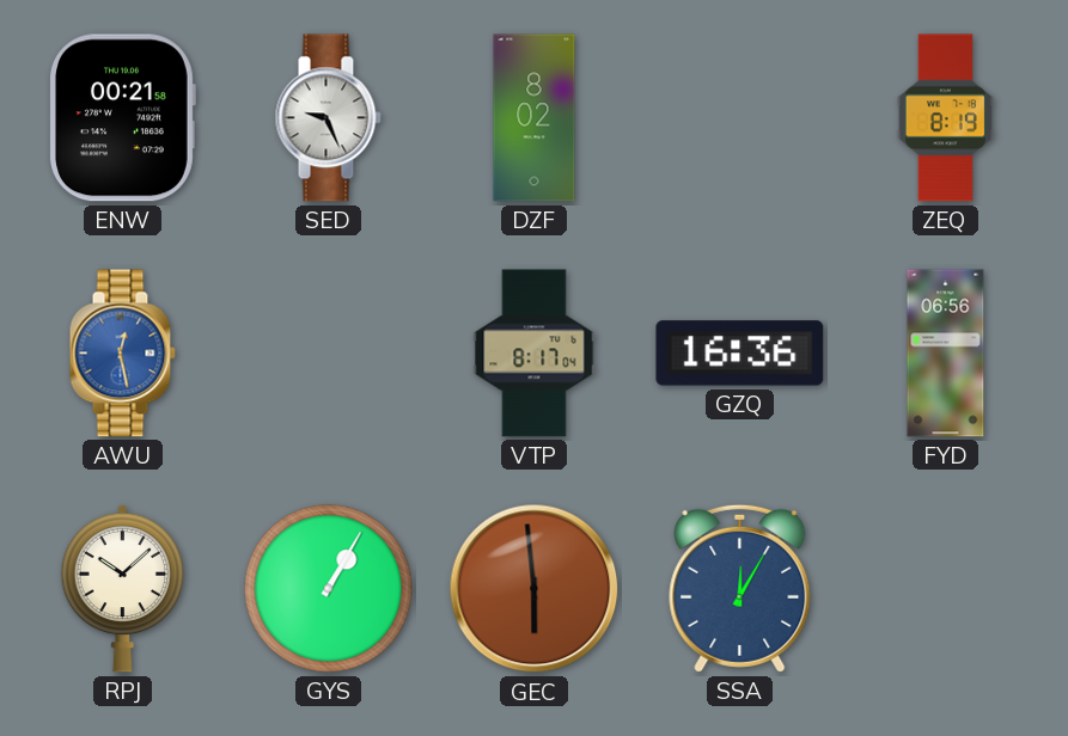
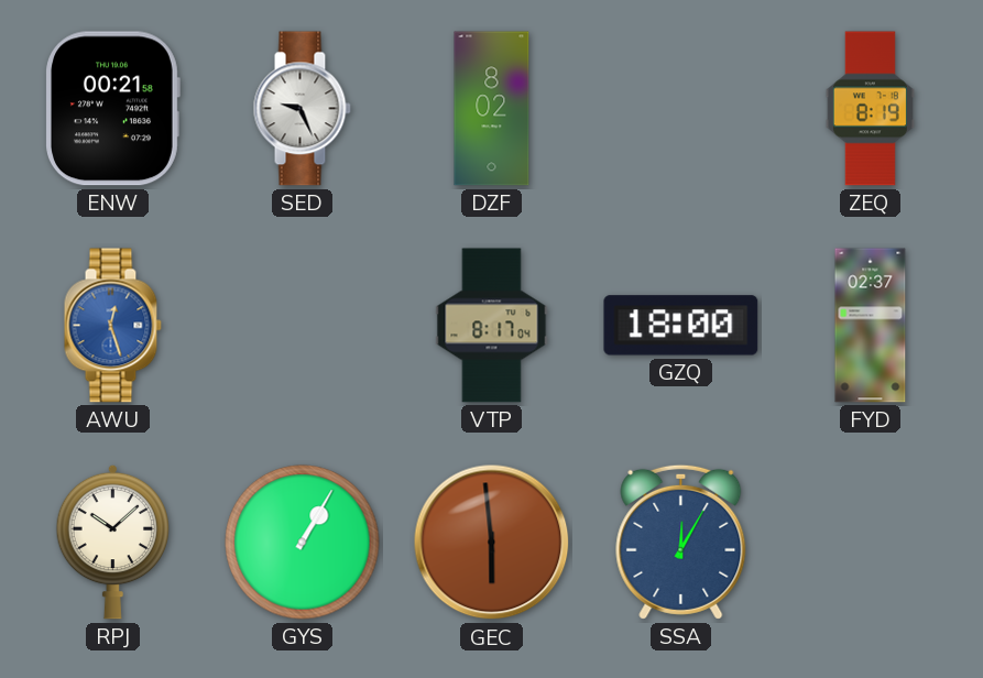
AWU: 12:28 -> 12:27
GZQ: 16:36 -> 18:00
FYD: 06:56 -> 02:37
